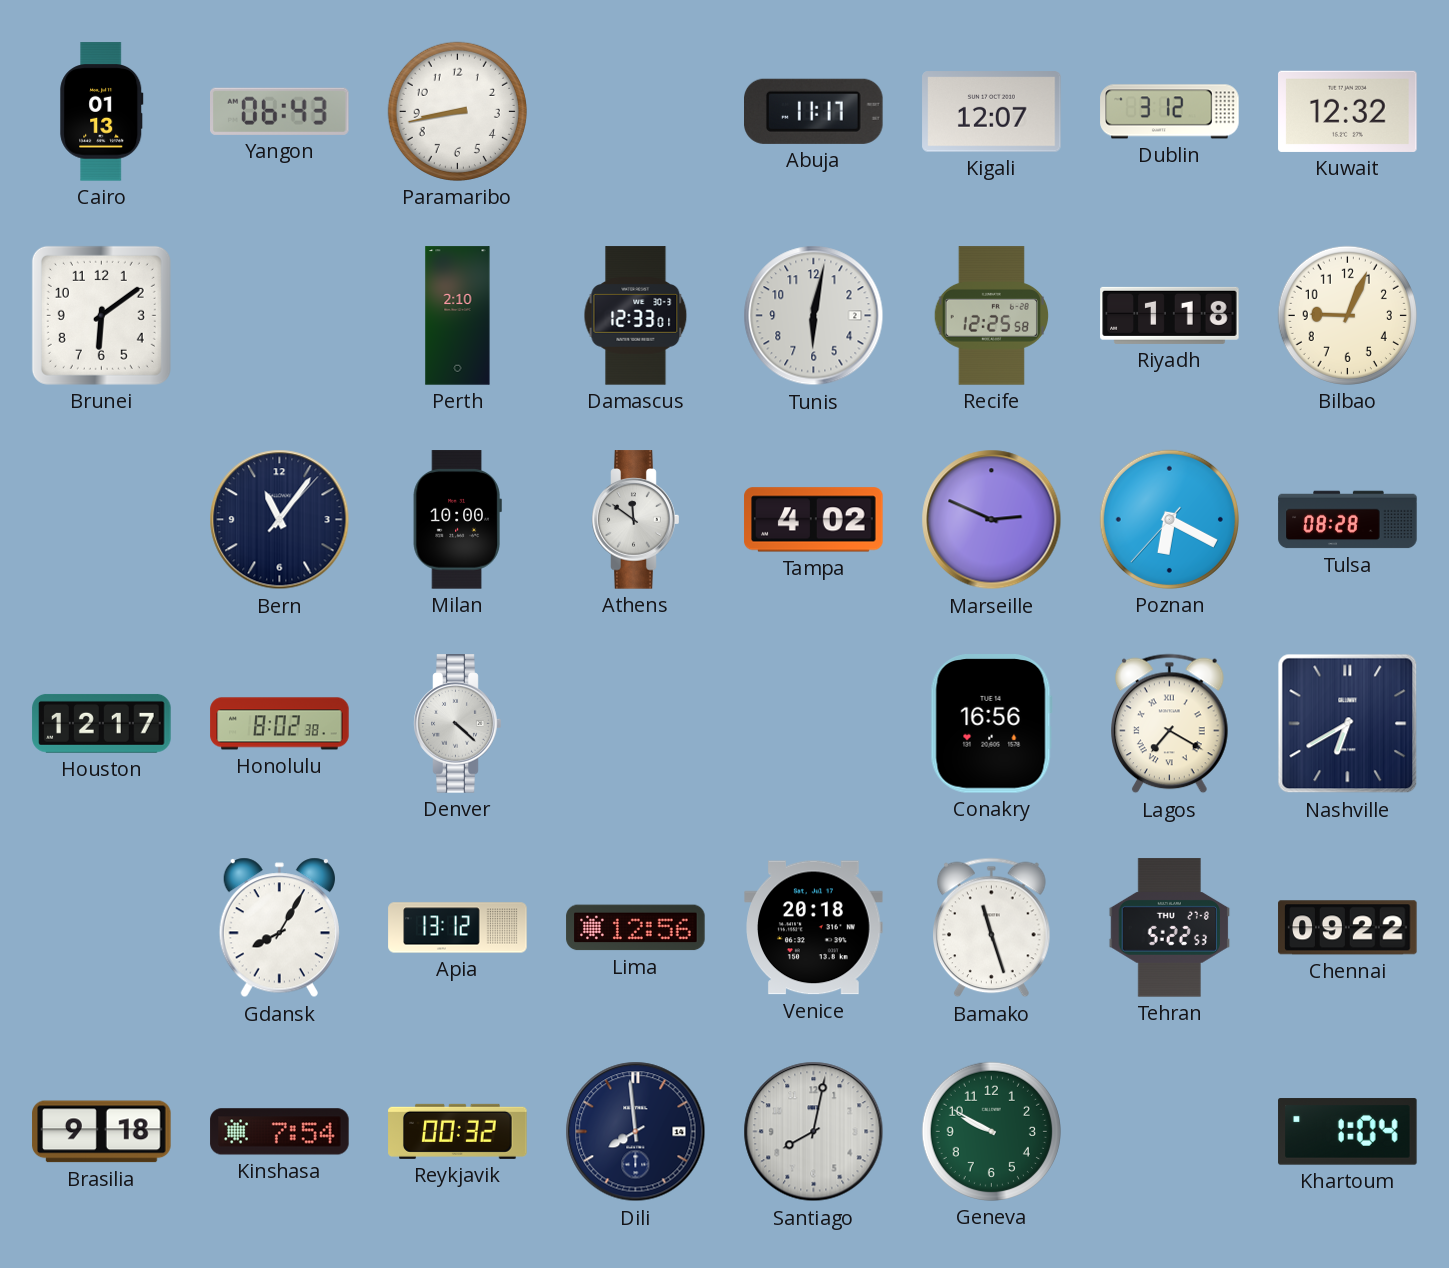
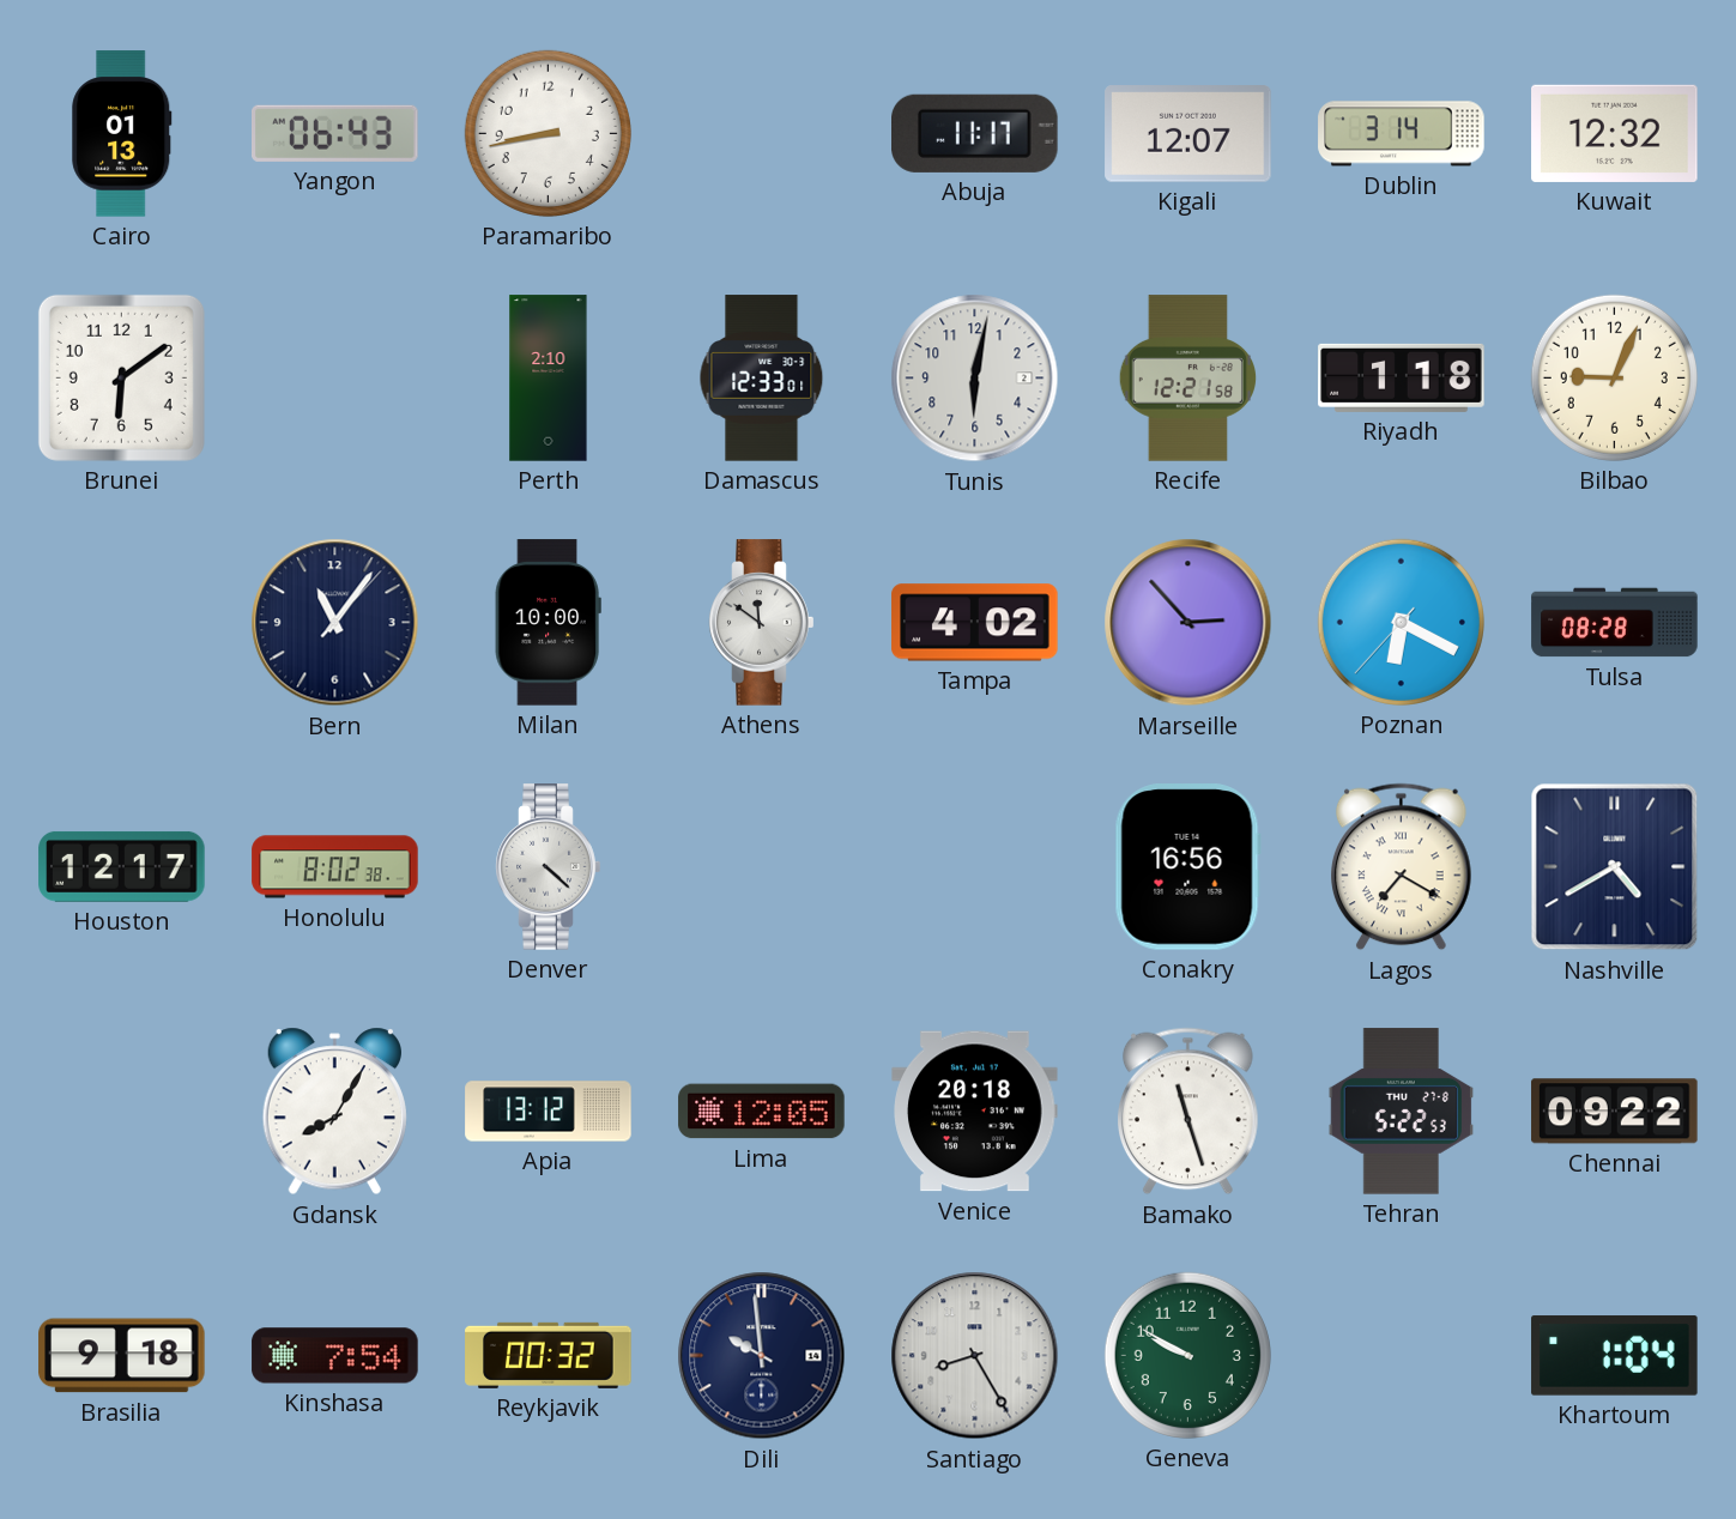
Dublin: 3:12 -> 3:14
Recife: 12:25 -> 12:21
Marseille: 2:49 -> 2:53
Nashville: 6:40 -> 4:40
Lima: 12:56 -> 12:05
Dili: 7:59 -> 9:59
Santiago: 8:02 -> 8:25
